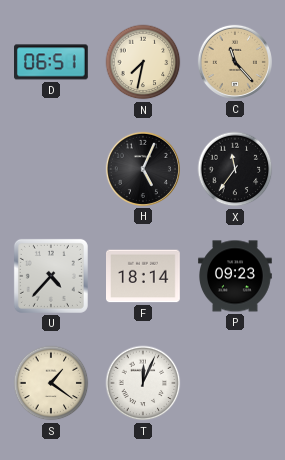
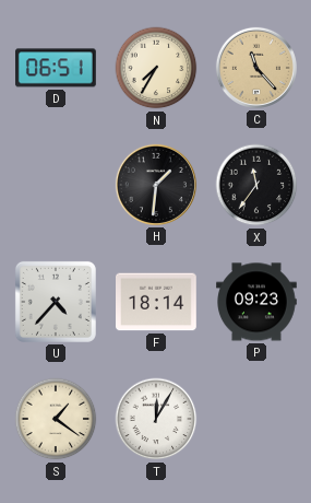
N: 7:32 -> 7:35
H: 5:04 -> 1:31
T: 12:04 -> 12:05
